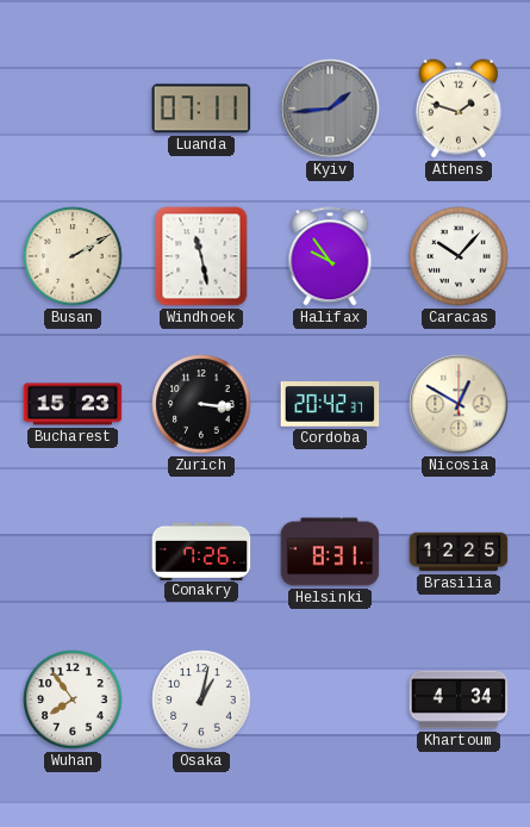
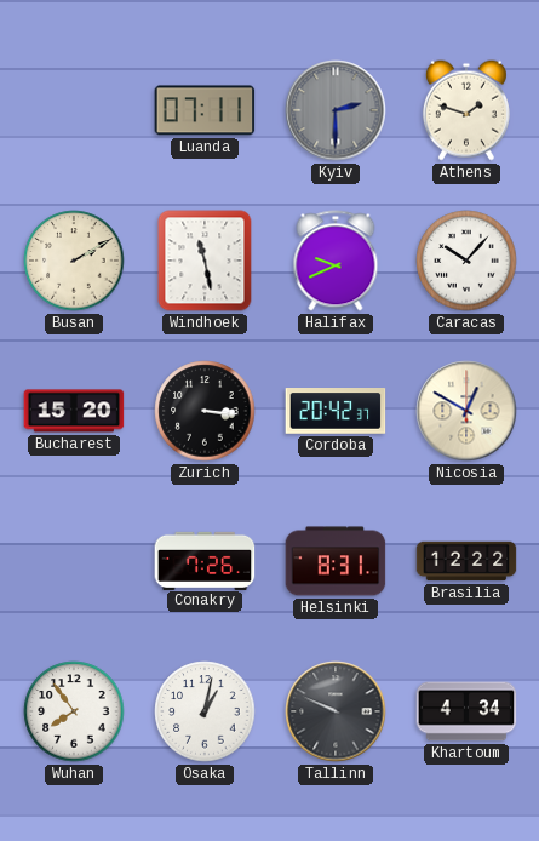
Kyiv: 1:44 -> 2:30
Halifax: 9:54 -> 9:41
Bucharest: 15:23 -> 15:20
Brasilia: 12:25 -> 12:22
Tallinn: none -> 9:49
